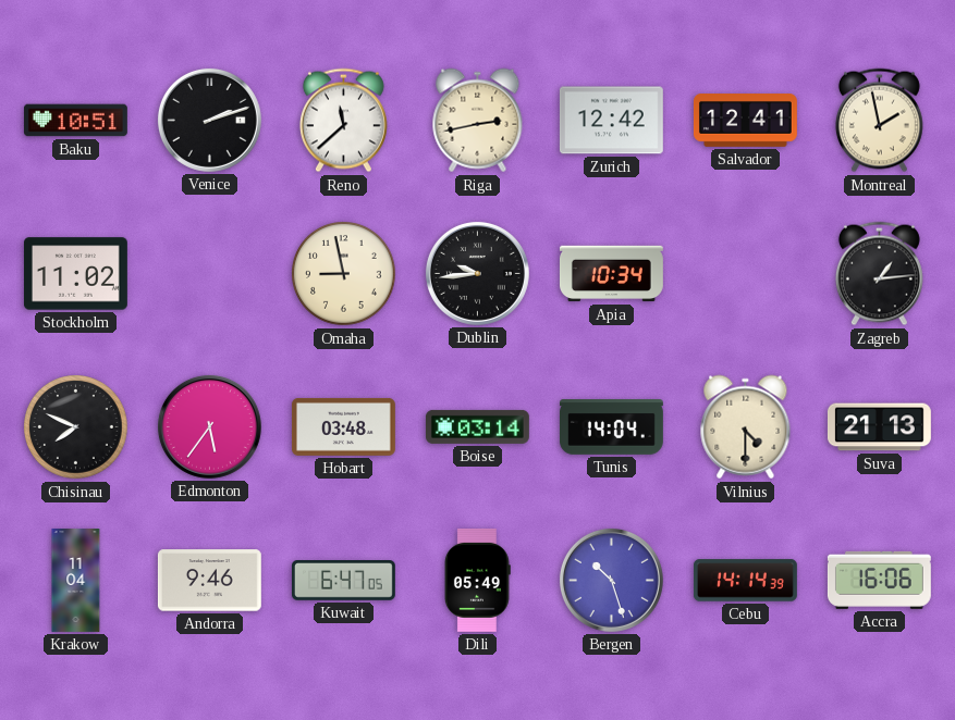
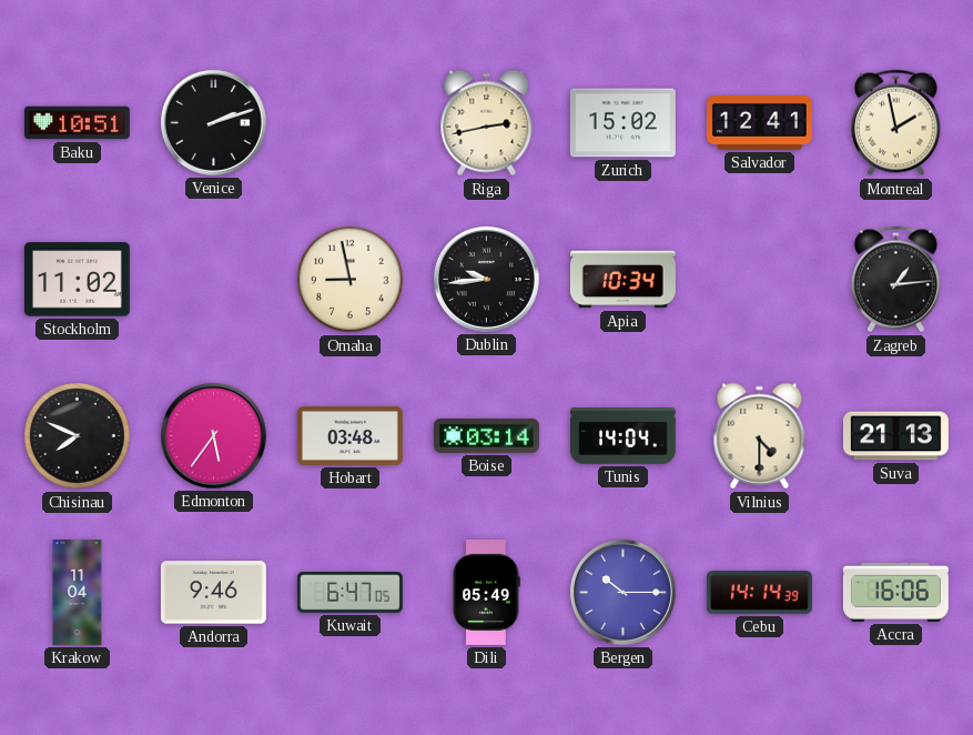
Reno: 11:38 -> none
Zurich: 12:42 -> 15:02
Bergen: 10:27 -> 10:15
